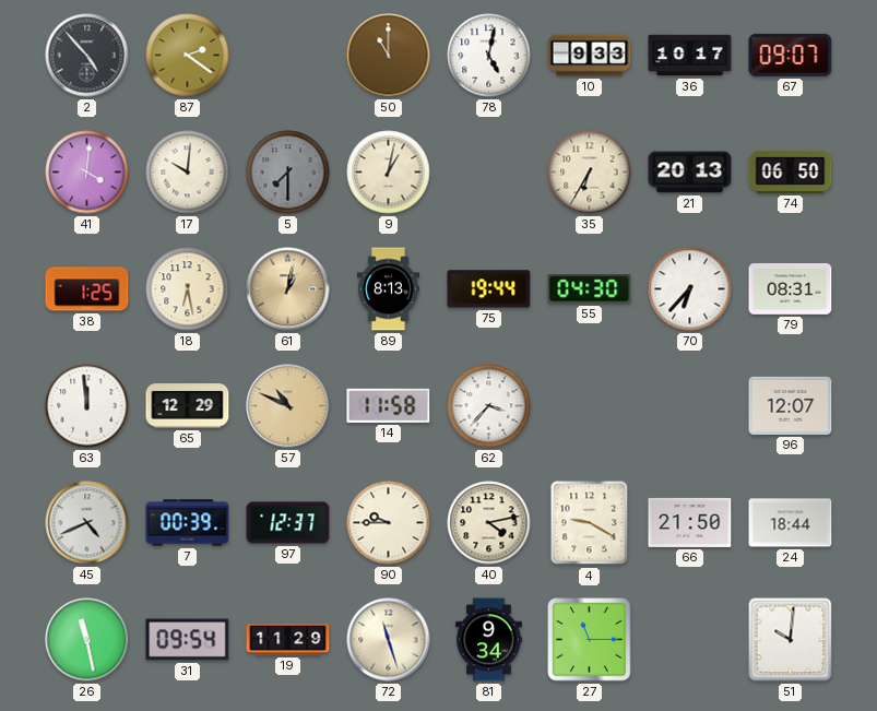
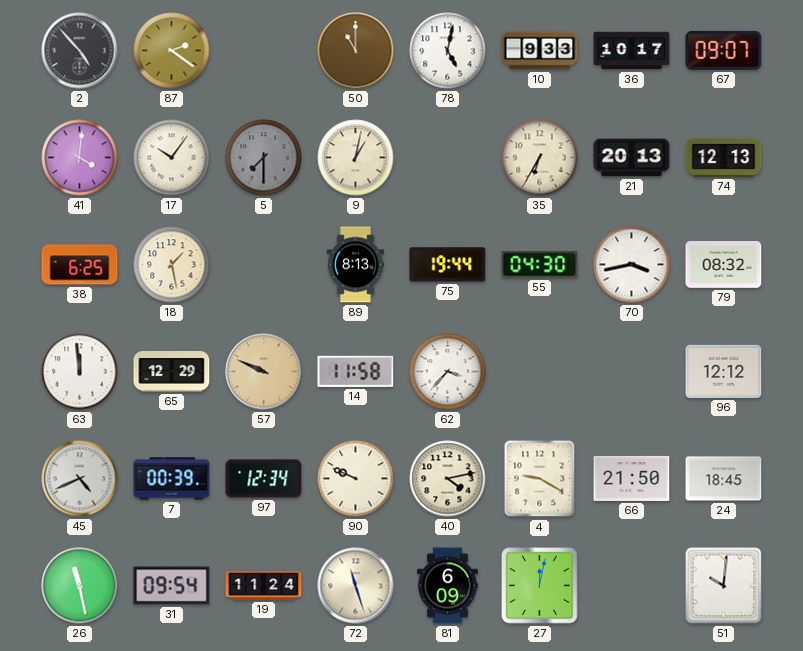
17: 10:01 -> 10:06
74: 06:50 -> 12:13
38: 1:25 -> 6:25
18: 6:28 -> 1:28
61: 1:02 -> none
70: 6:37 -> 3:43
79: 08:31 -> 08:32
57: 10:49 -> 9:49
96: 12:07 -> 12:12
97: 12:37 -> 12:34
90: 9:45 -> 9:49
24: 18:44 -> 18:45
19: 11:29 -> 11:24
81: 9:34 -> 6:09
27: 11:15 -> 12:02
